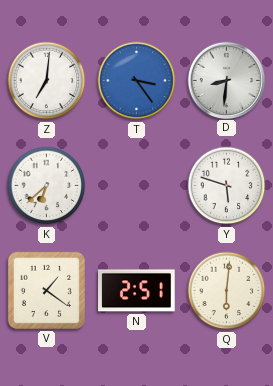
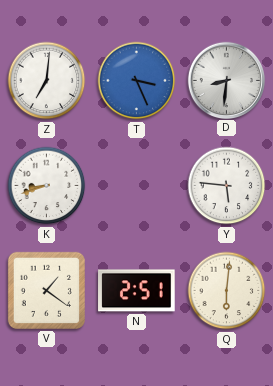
T: 3:24 -> 3:26
K: 6:38 -> 8:42
Y: 5:48 -> 5:46
